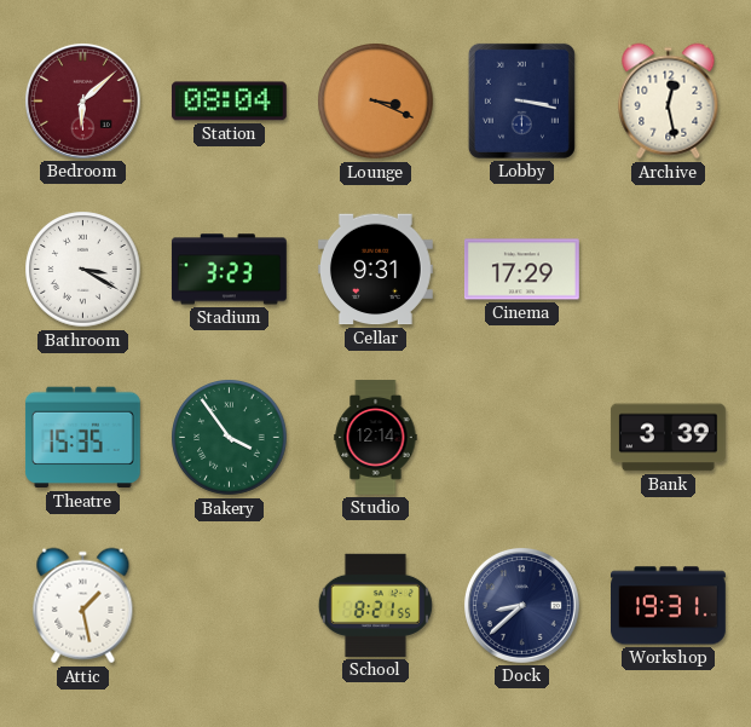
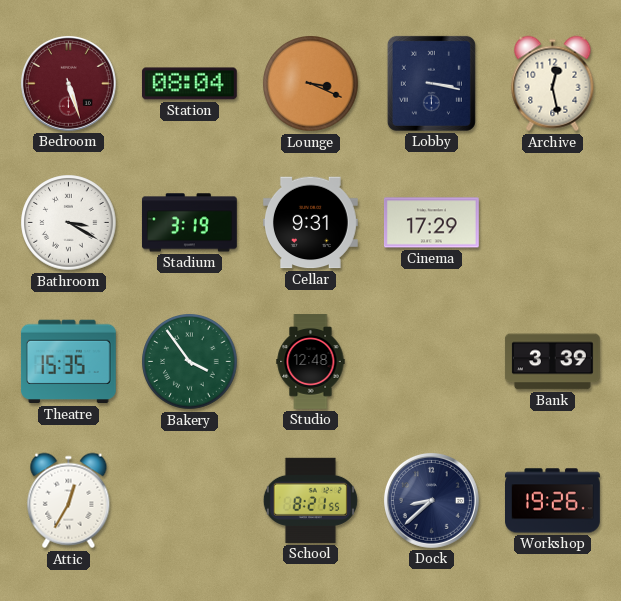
Bedroom: 6:08 -> 5:27
Stadium: 3:23 -> 3:19
Studio: 12:14 -> 12:48
Attic: 1:28 -> 12:35
Workshop: 19:31 -> 19:26
